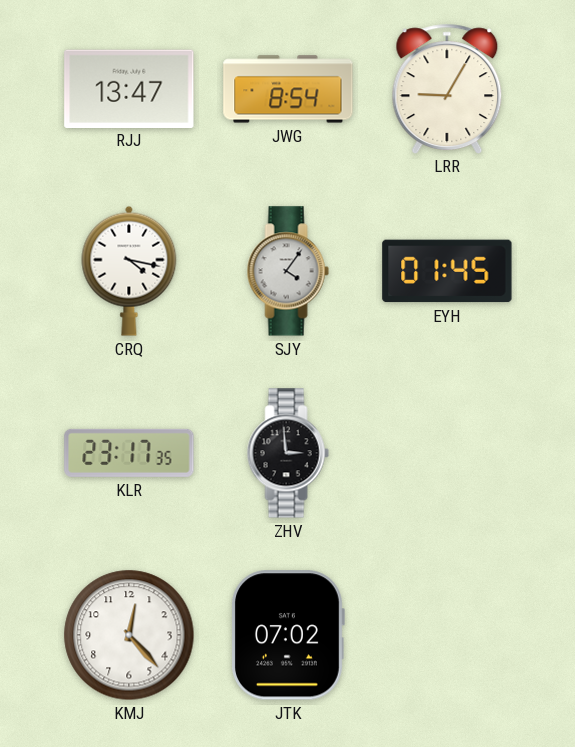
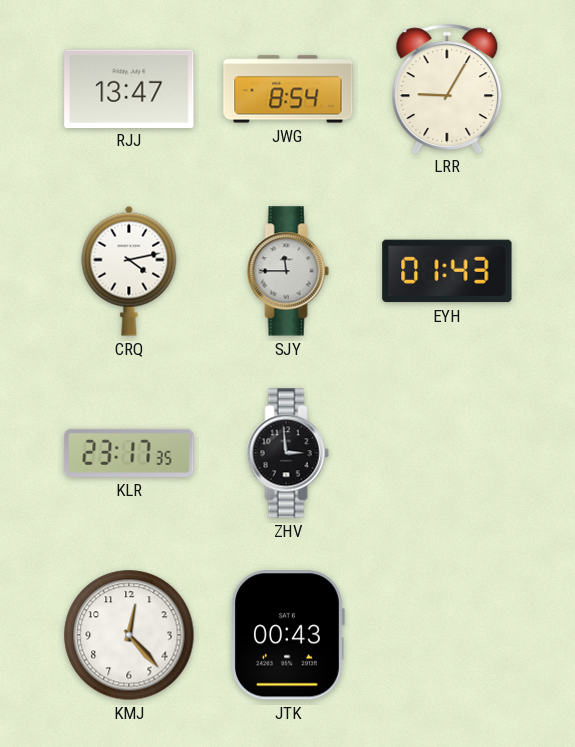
CRQ: 4:17 -> 4:13
SJY: 4:06 -> 11:45
EYH: 01:45 -> 01:43
JTK: 07:02 -> 00:43
